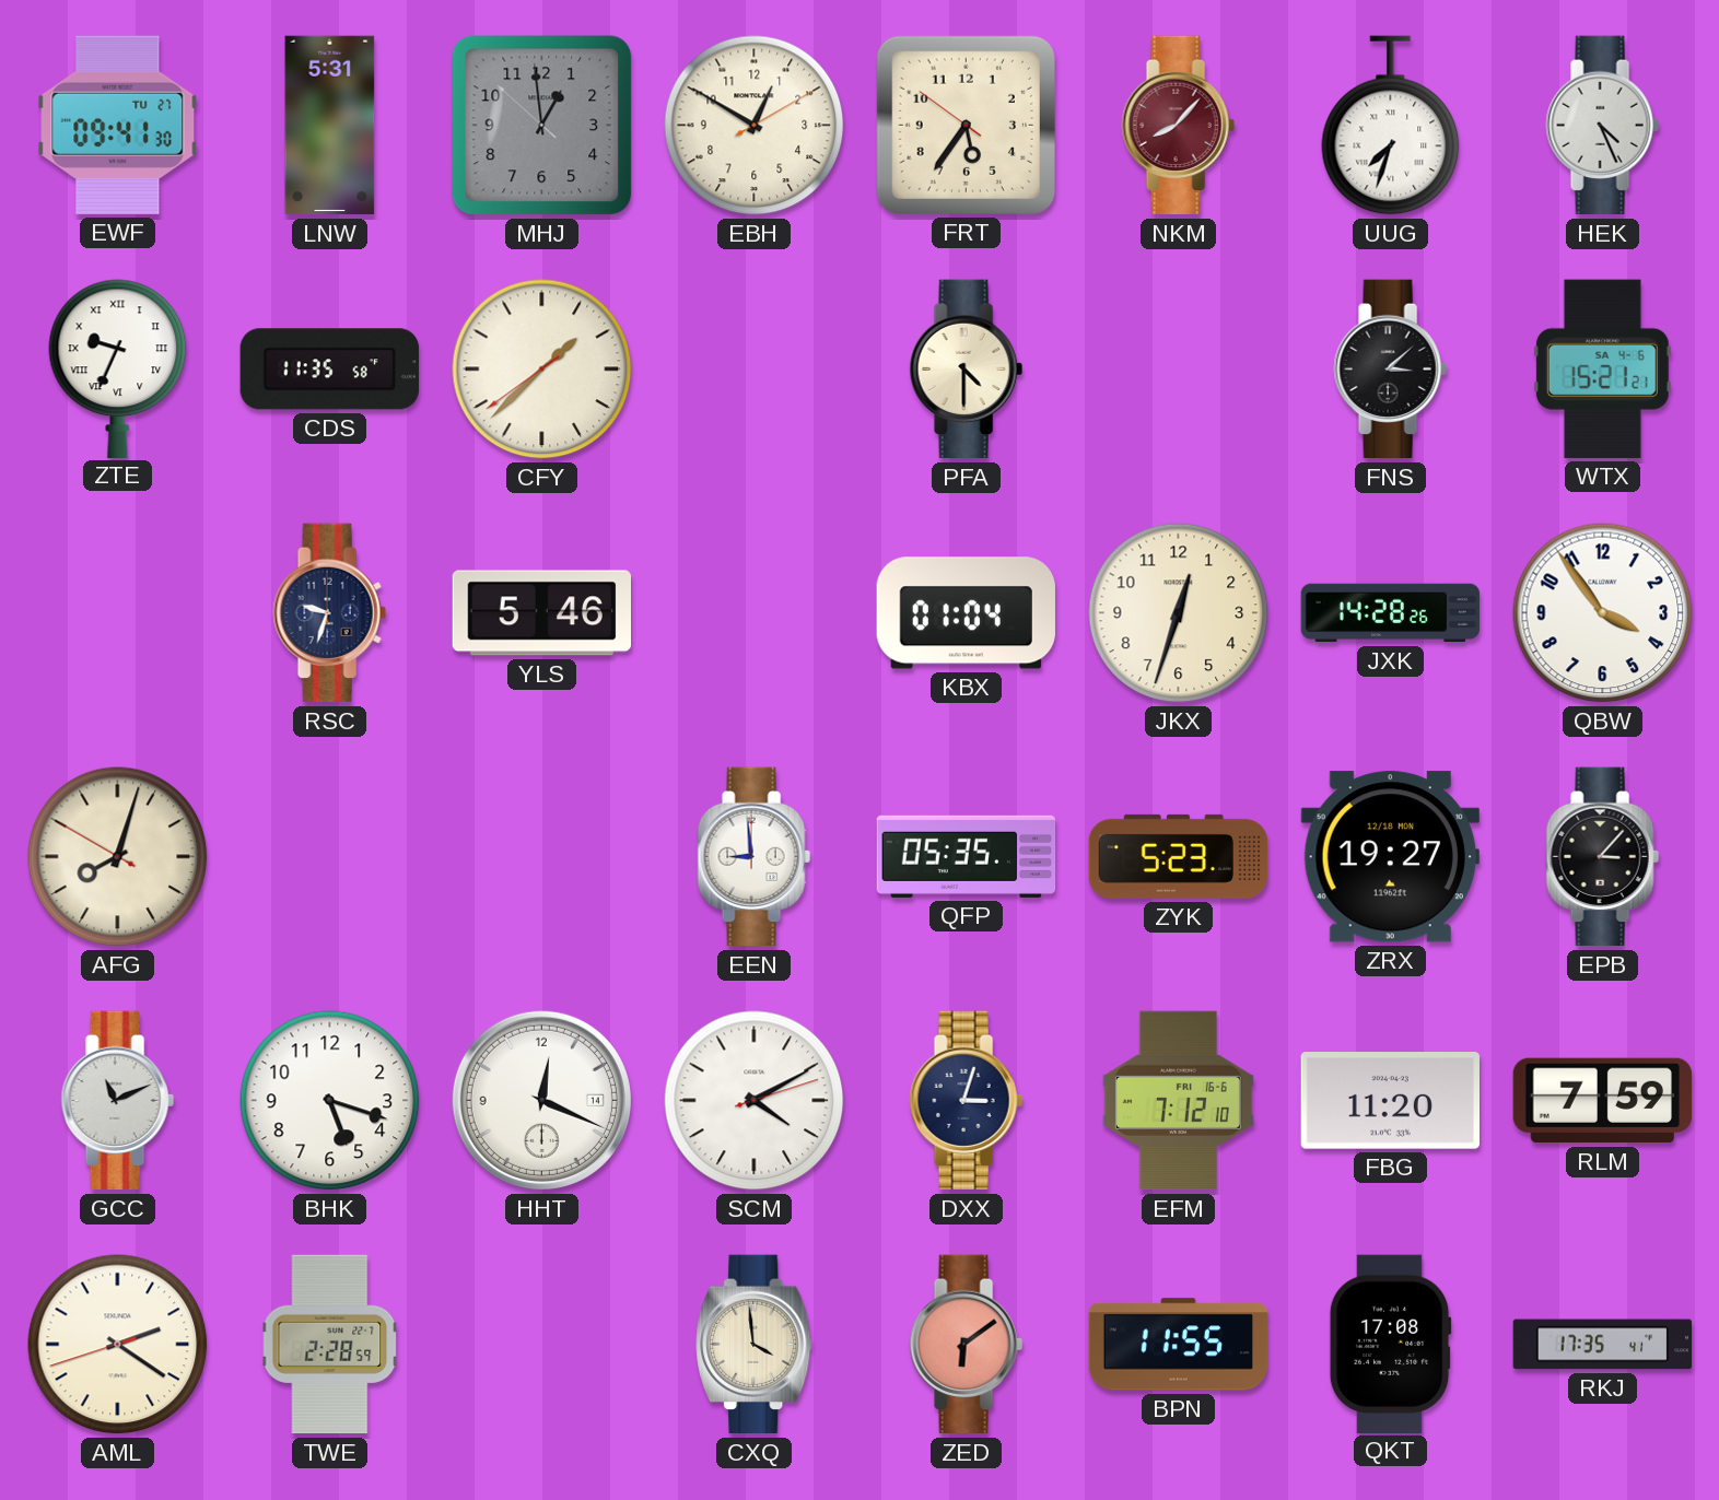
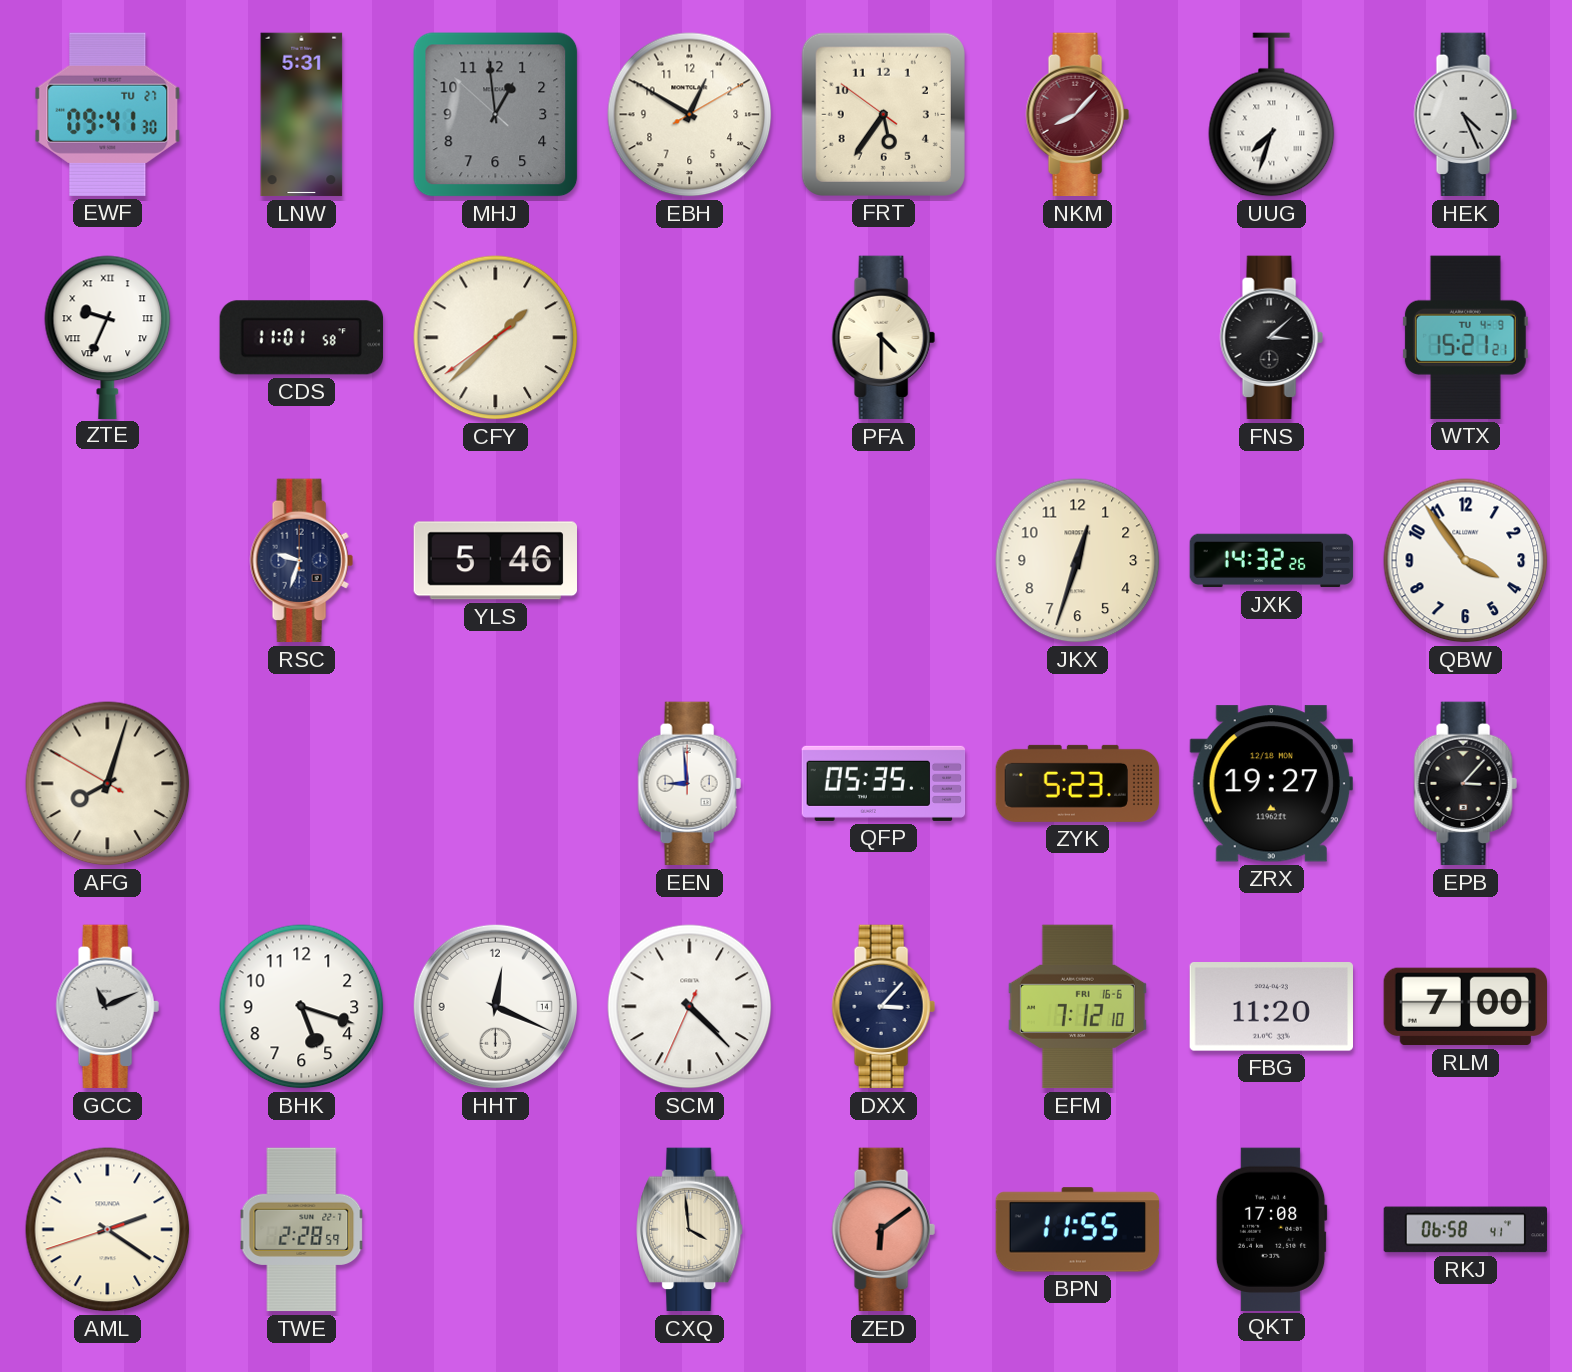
CDS: 11:35 -> 11:01
WTX date: SA 4-6 -> TU 4-9
KBX: 01:04 -> none
JXK: 14:28 -> 14:32
SCM: 4:10 -> 4:22
DXX: 3:03 -> 3:07
RLM: 7:59 -> 7:00
RKJ: 17:35 -> 06:58
